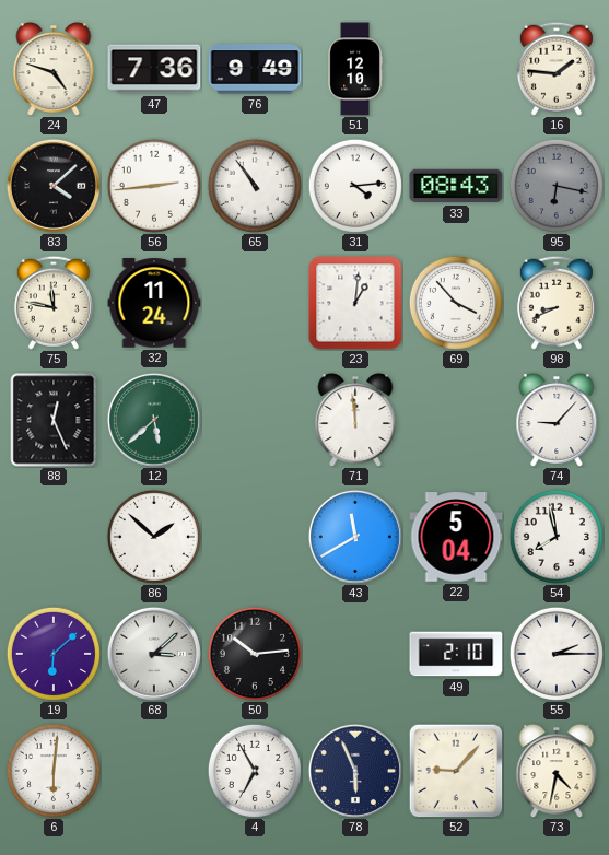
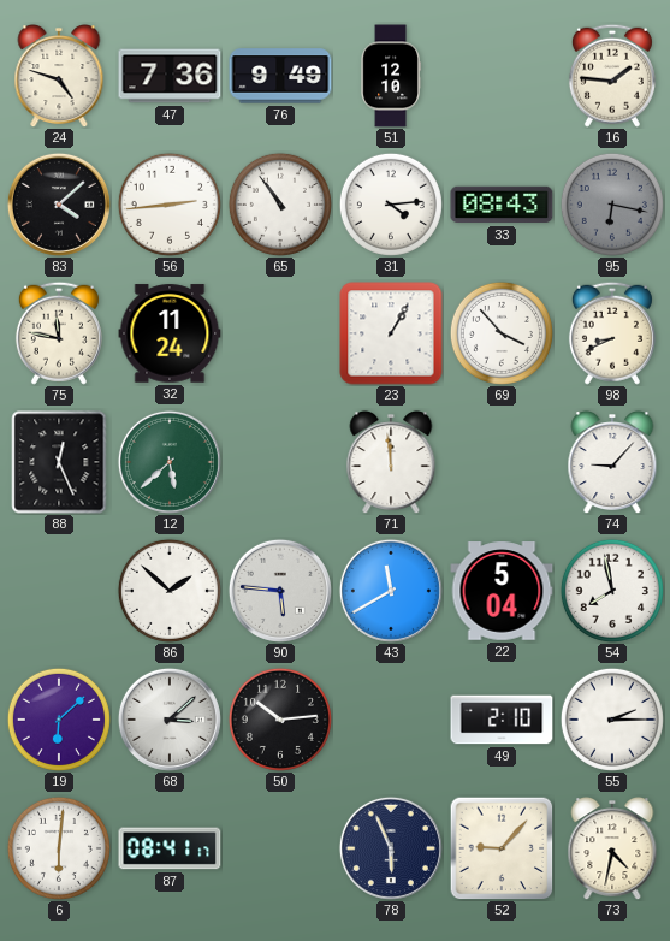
23: 1:01 -> 1:05
90: none -> 5:46
87: none -> 08:41
4: 6:55 -> none
